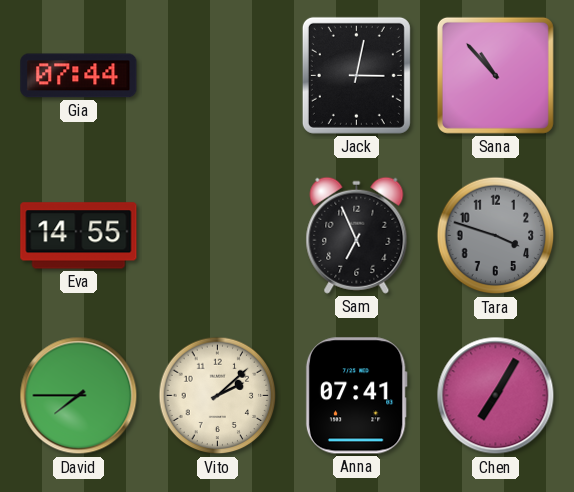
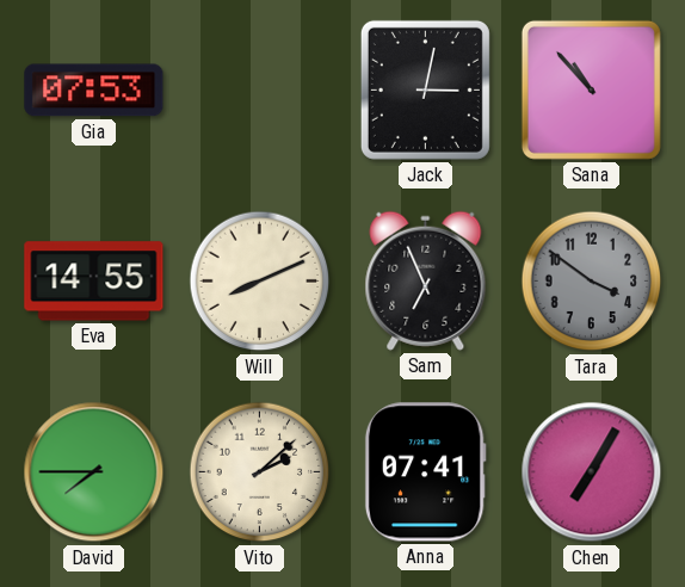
Gia: 07:44 -> 07:53
Will: none -> 8:11
Tara: 3:48 -> 3:51
